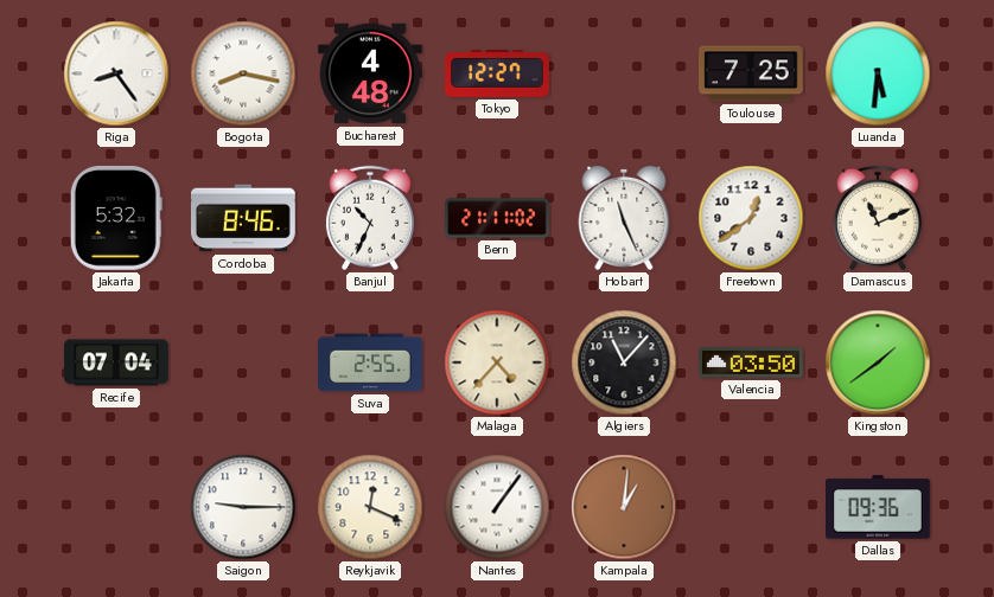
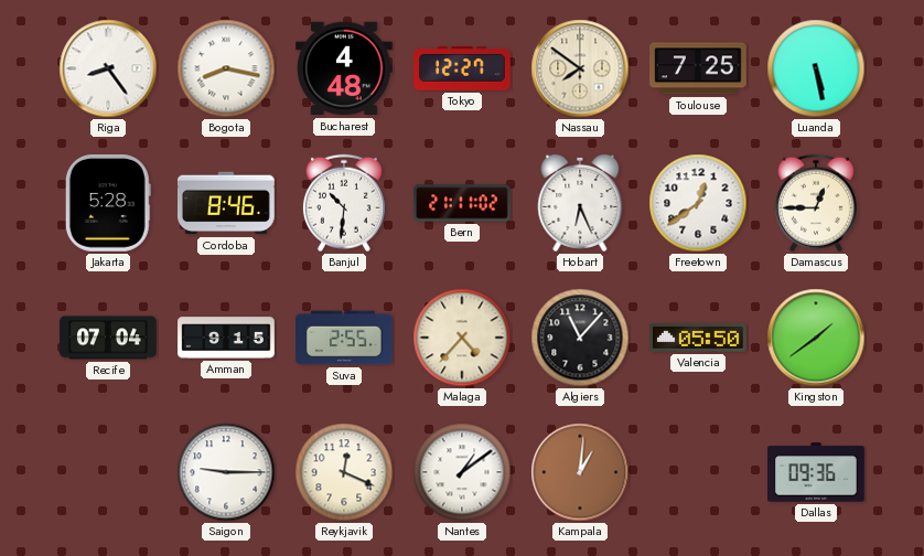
Nassau: none -> 7:51
Luanda: 5:31 -> 5:28
Jakarta: 5:32 -> 5:28
Banjul: 10:34 -> 10:31
Hobart: 11:26 -> 6:26
Damascus: 11:11 -> 12:45
Amman: none -> 9:15
Valencia: 03:50 -> 05:50
Nantes: 1:06 -> 1:09
